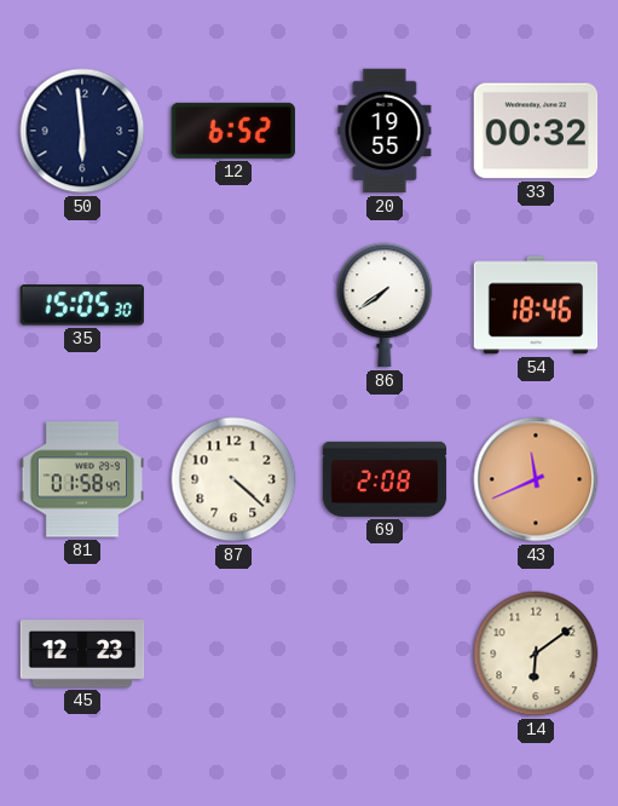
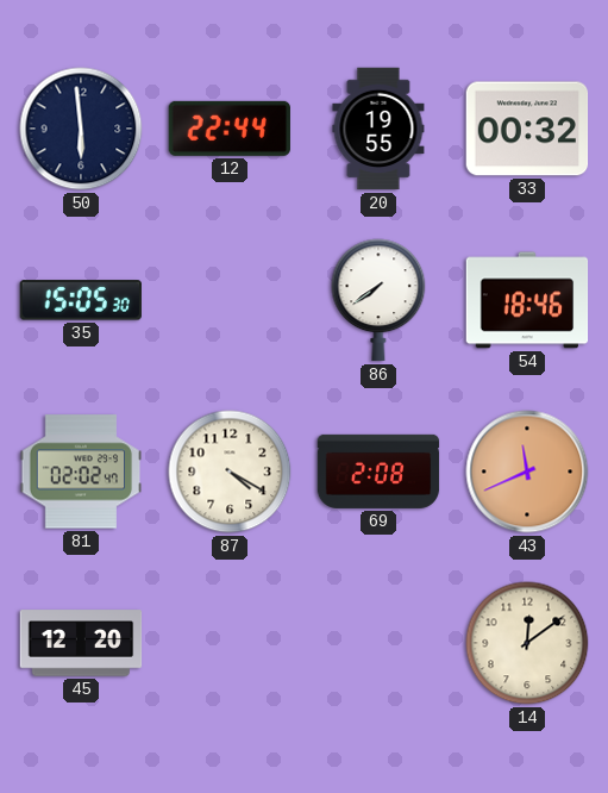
12: 6:52 -> 22:44
81: 01:58 -> 02:02
87: 4:22 -> 4:20
45: 12:23 -> 12:20
14: 6:09 -> 12:09
